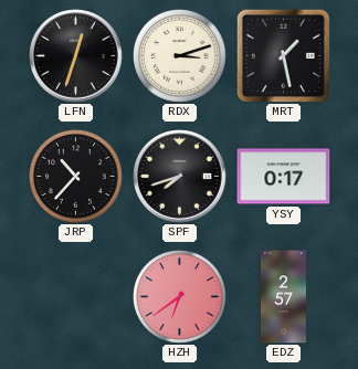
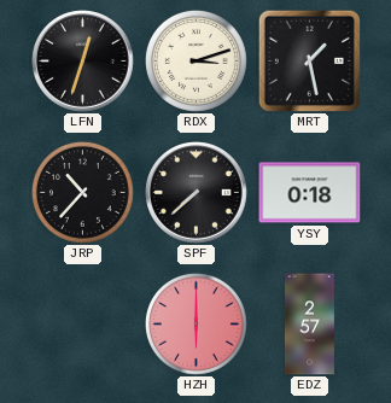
SPF: 7:42 -> 7:38
YSY: 0:17 -> 0:18
HZH: 6:39 -> 6:00
